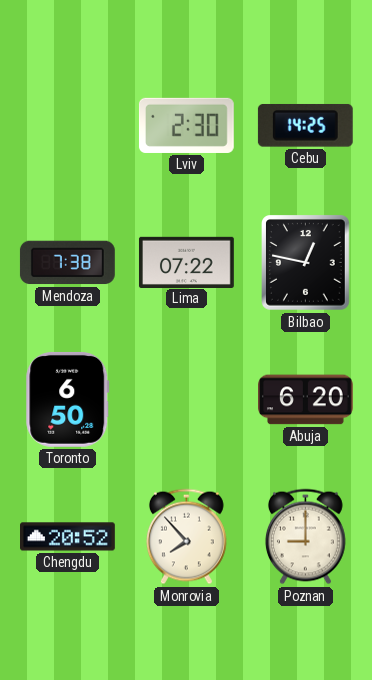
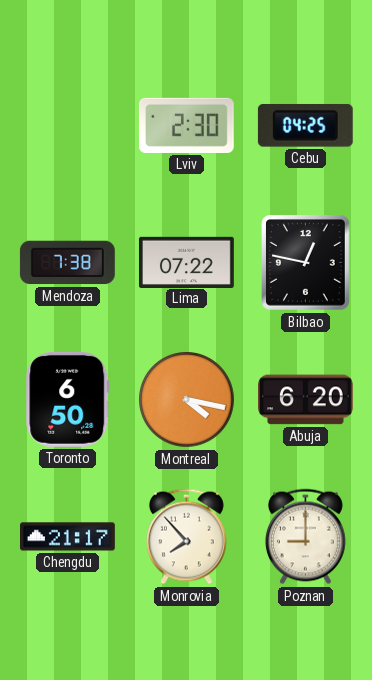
Cebu: 14:25 -> 04:25
Montreal: none -> 4:17
Chengdu: 20:52 -> 21:17
